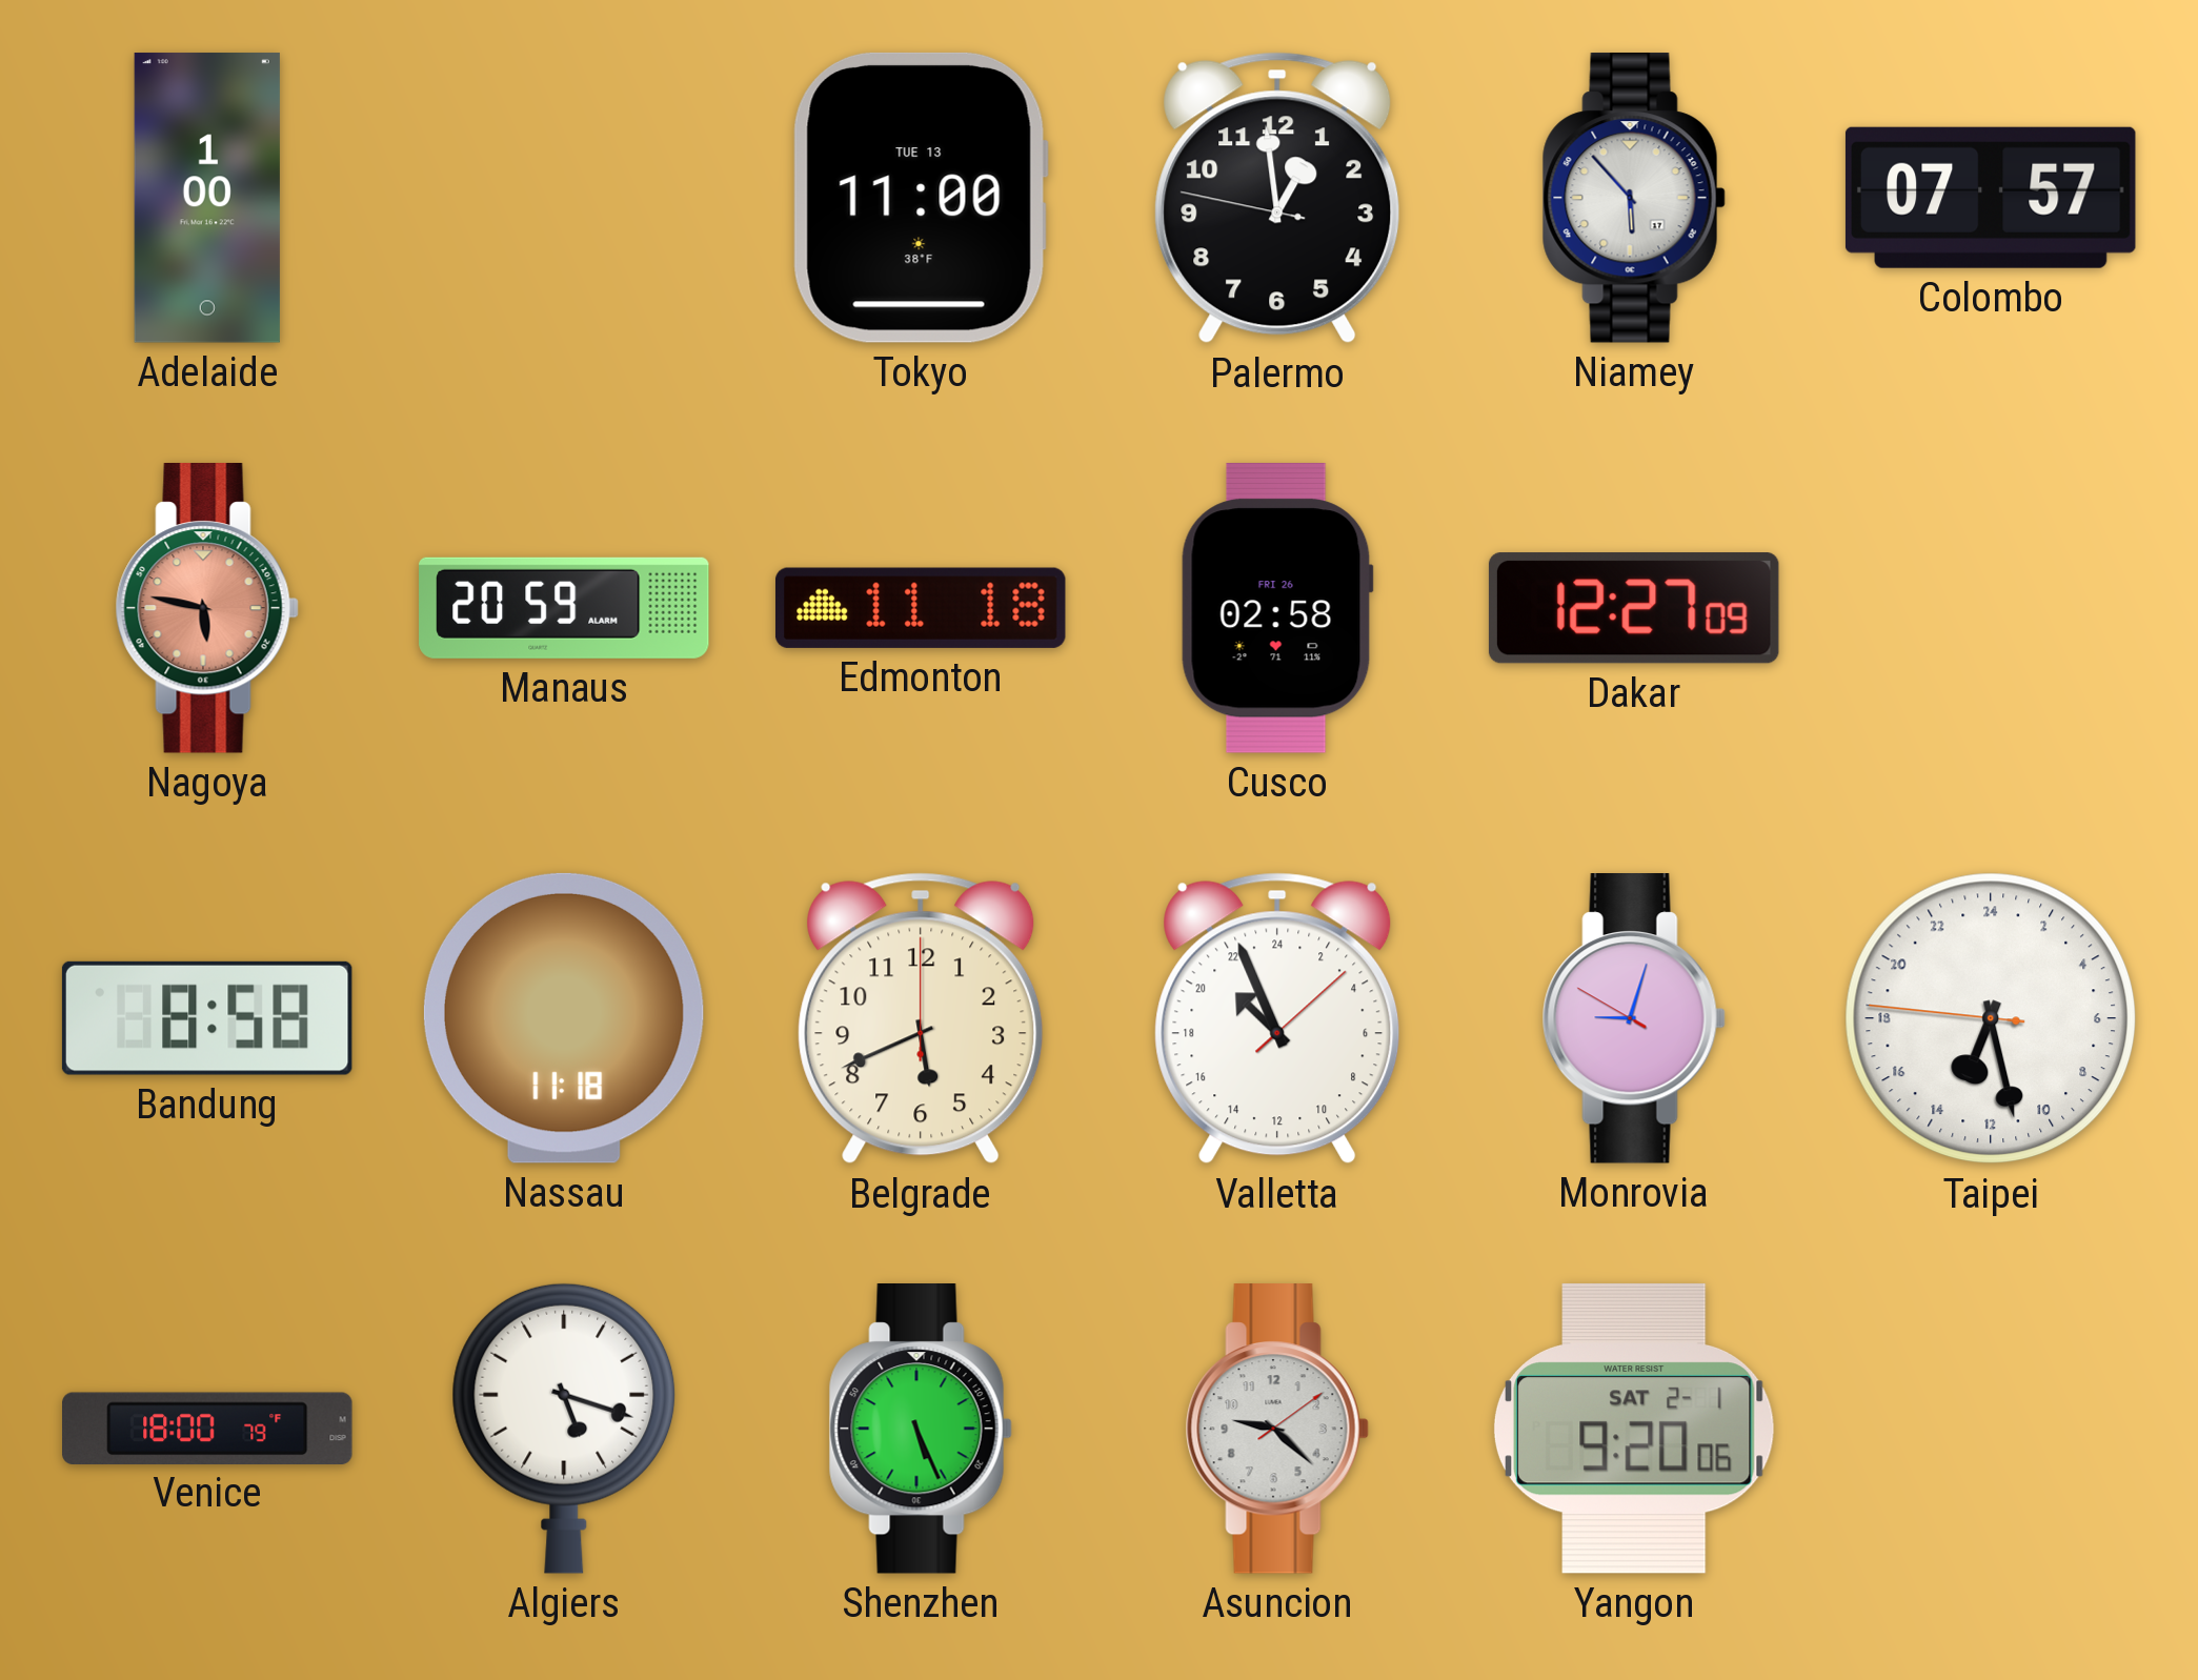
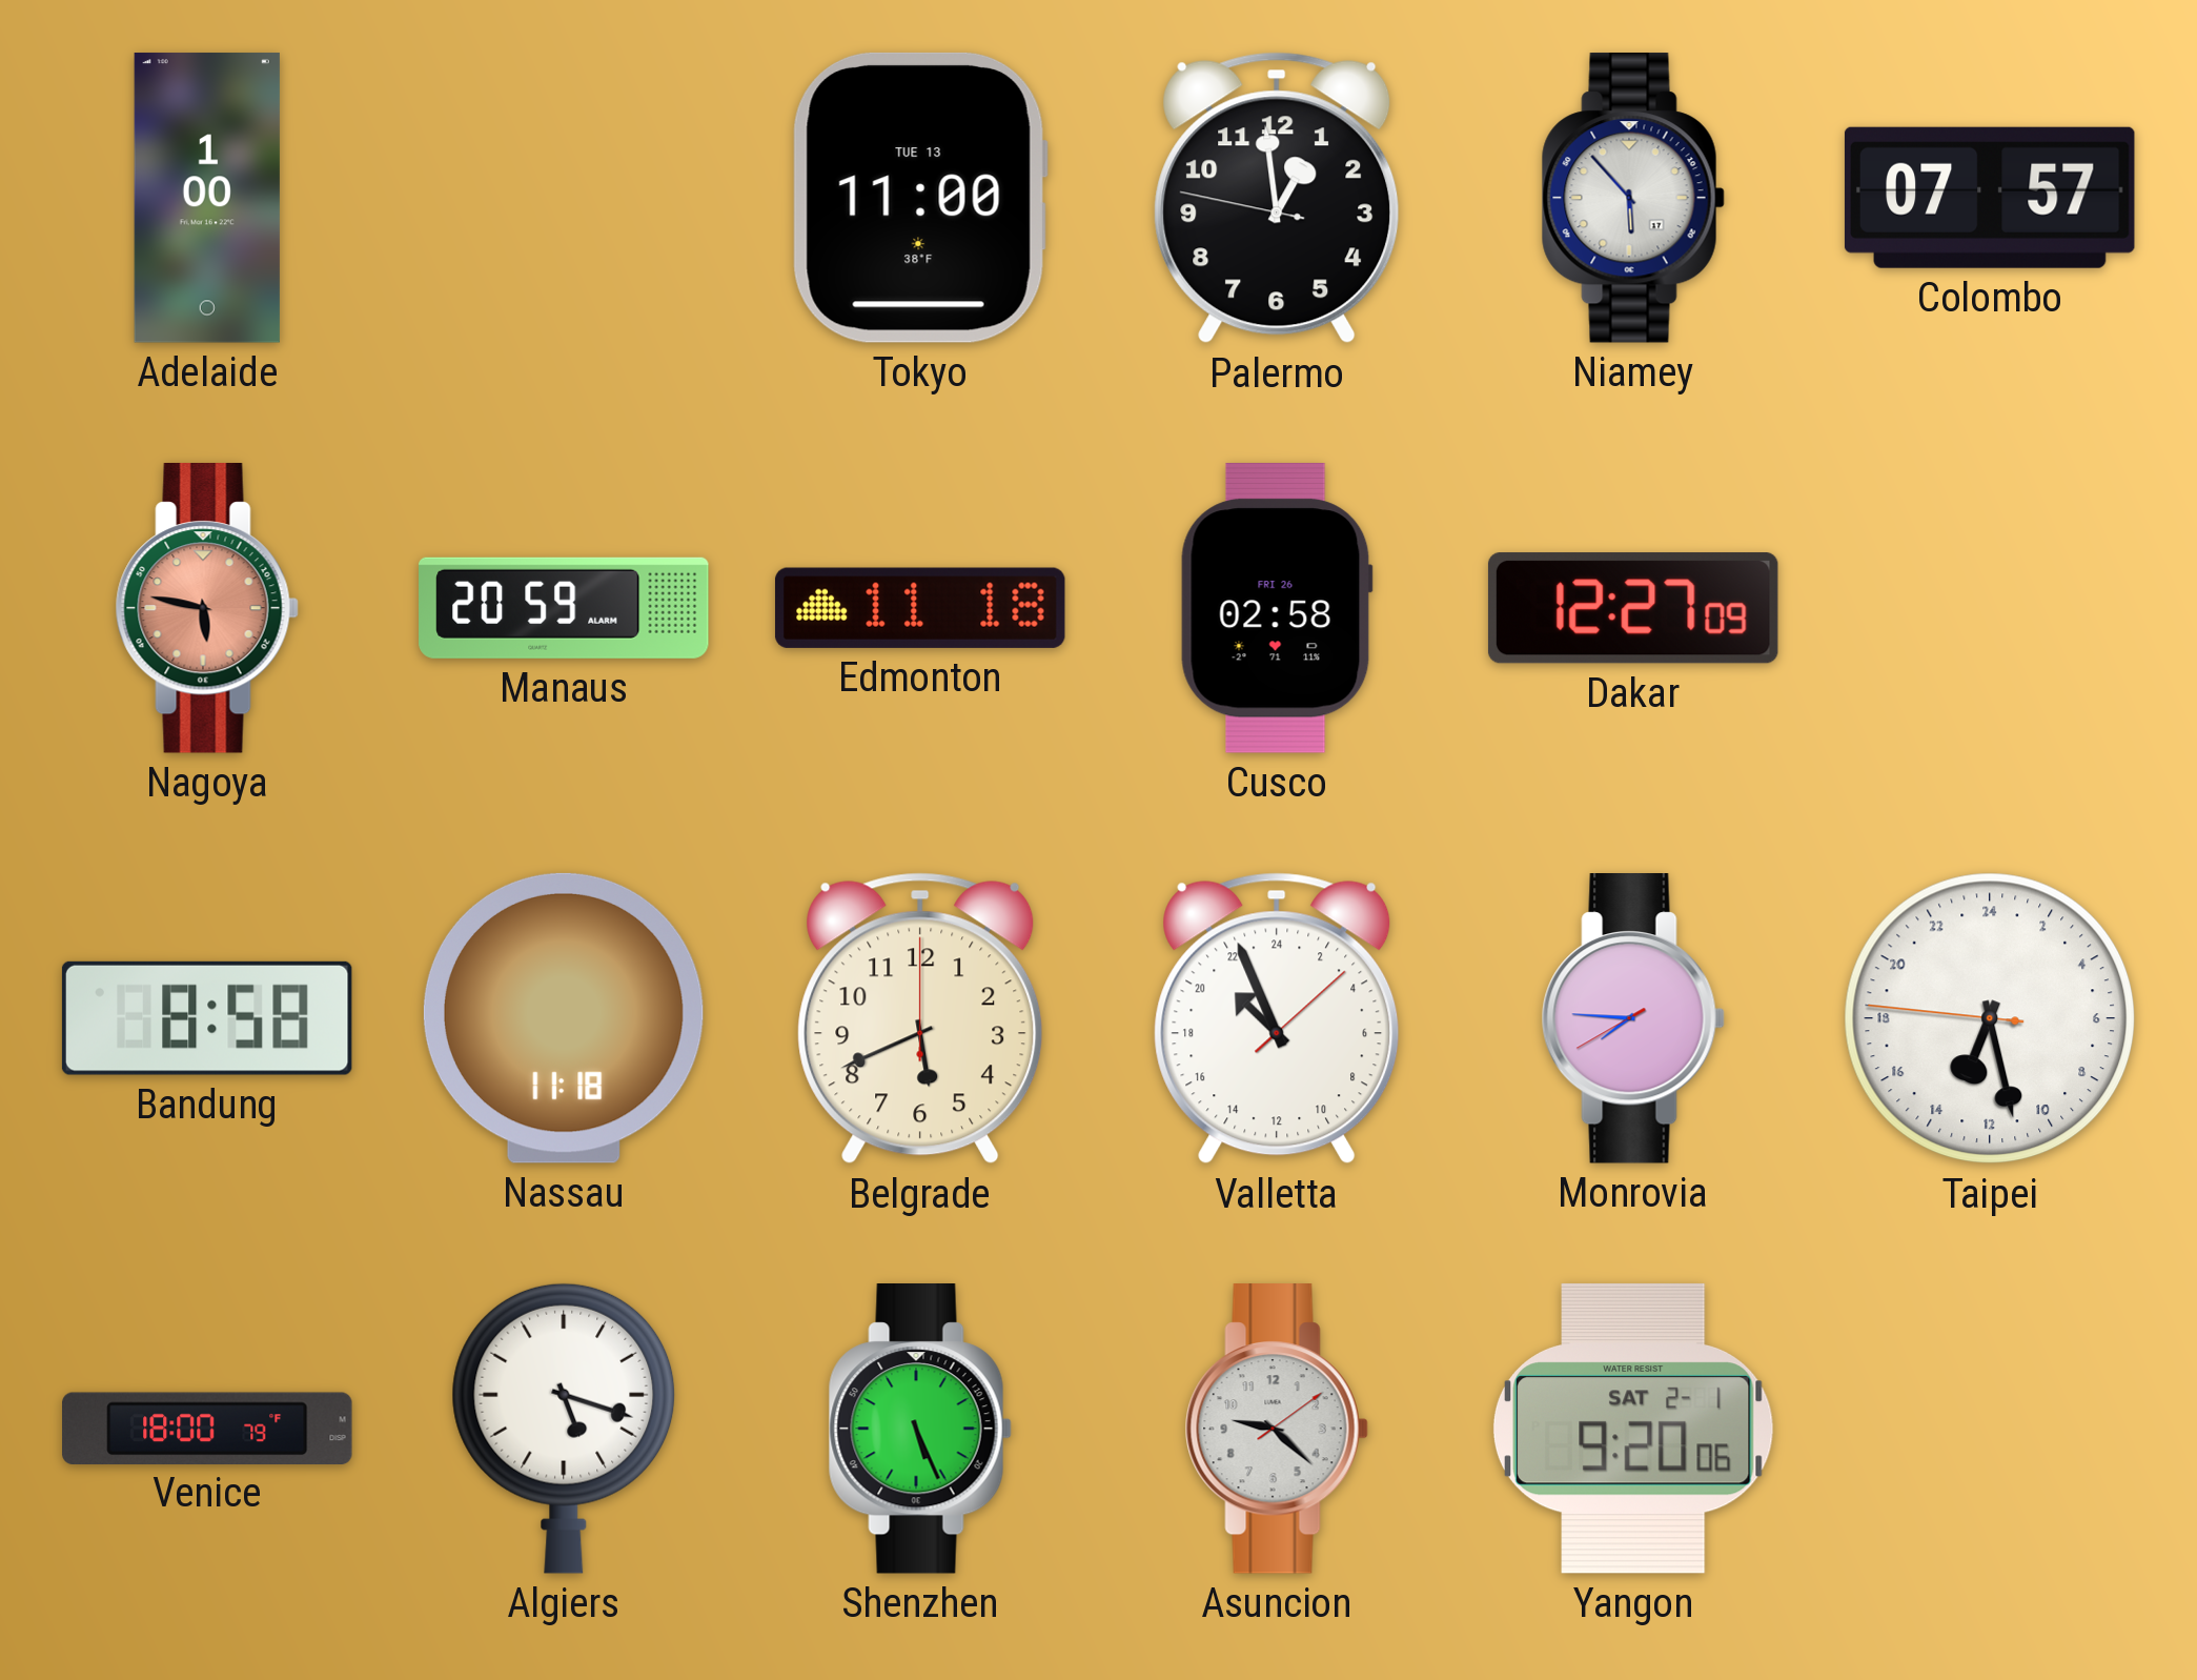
Monrovia: 9:02 -> 7:45
